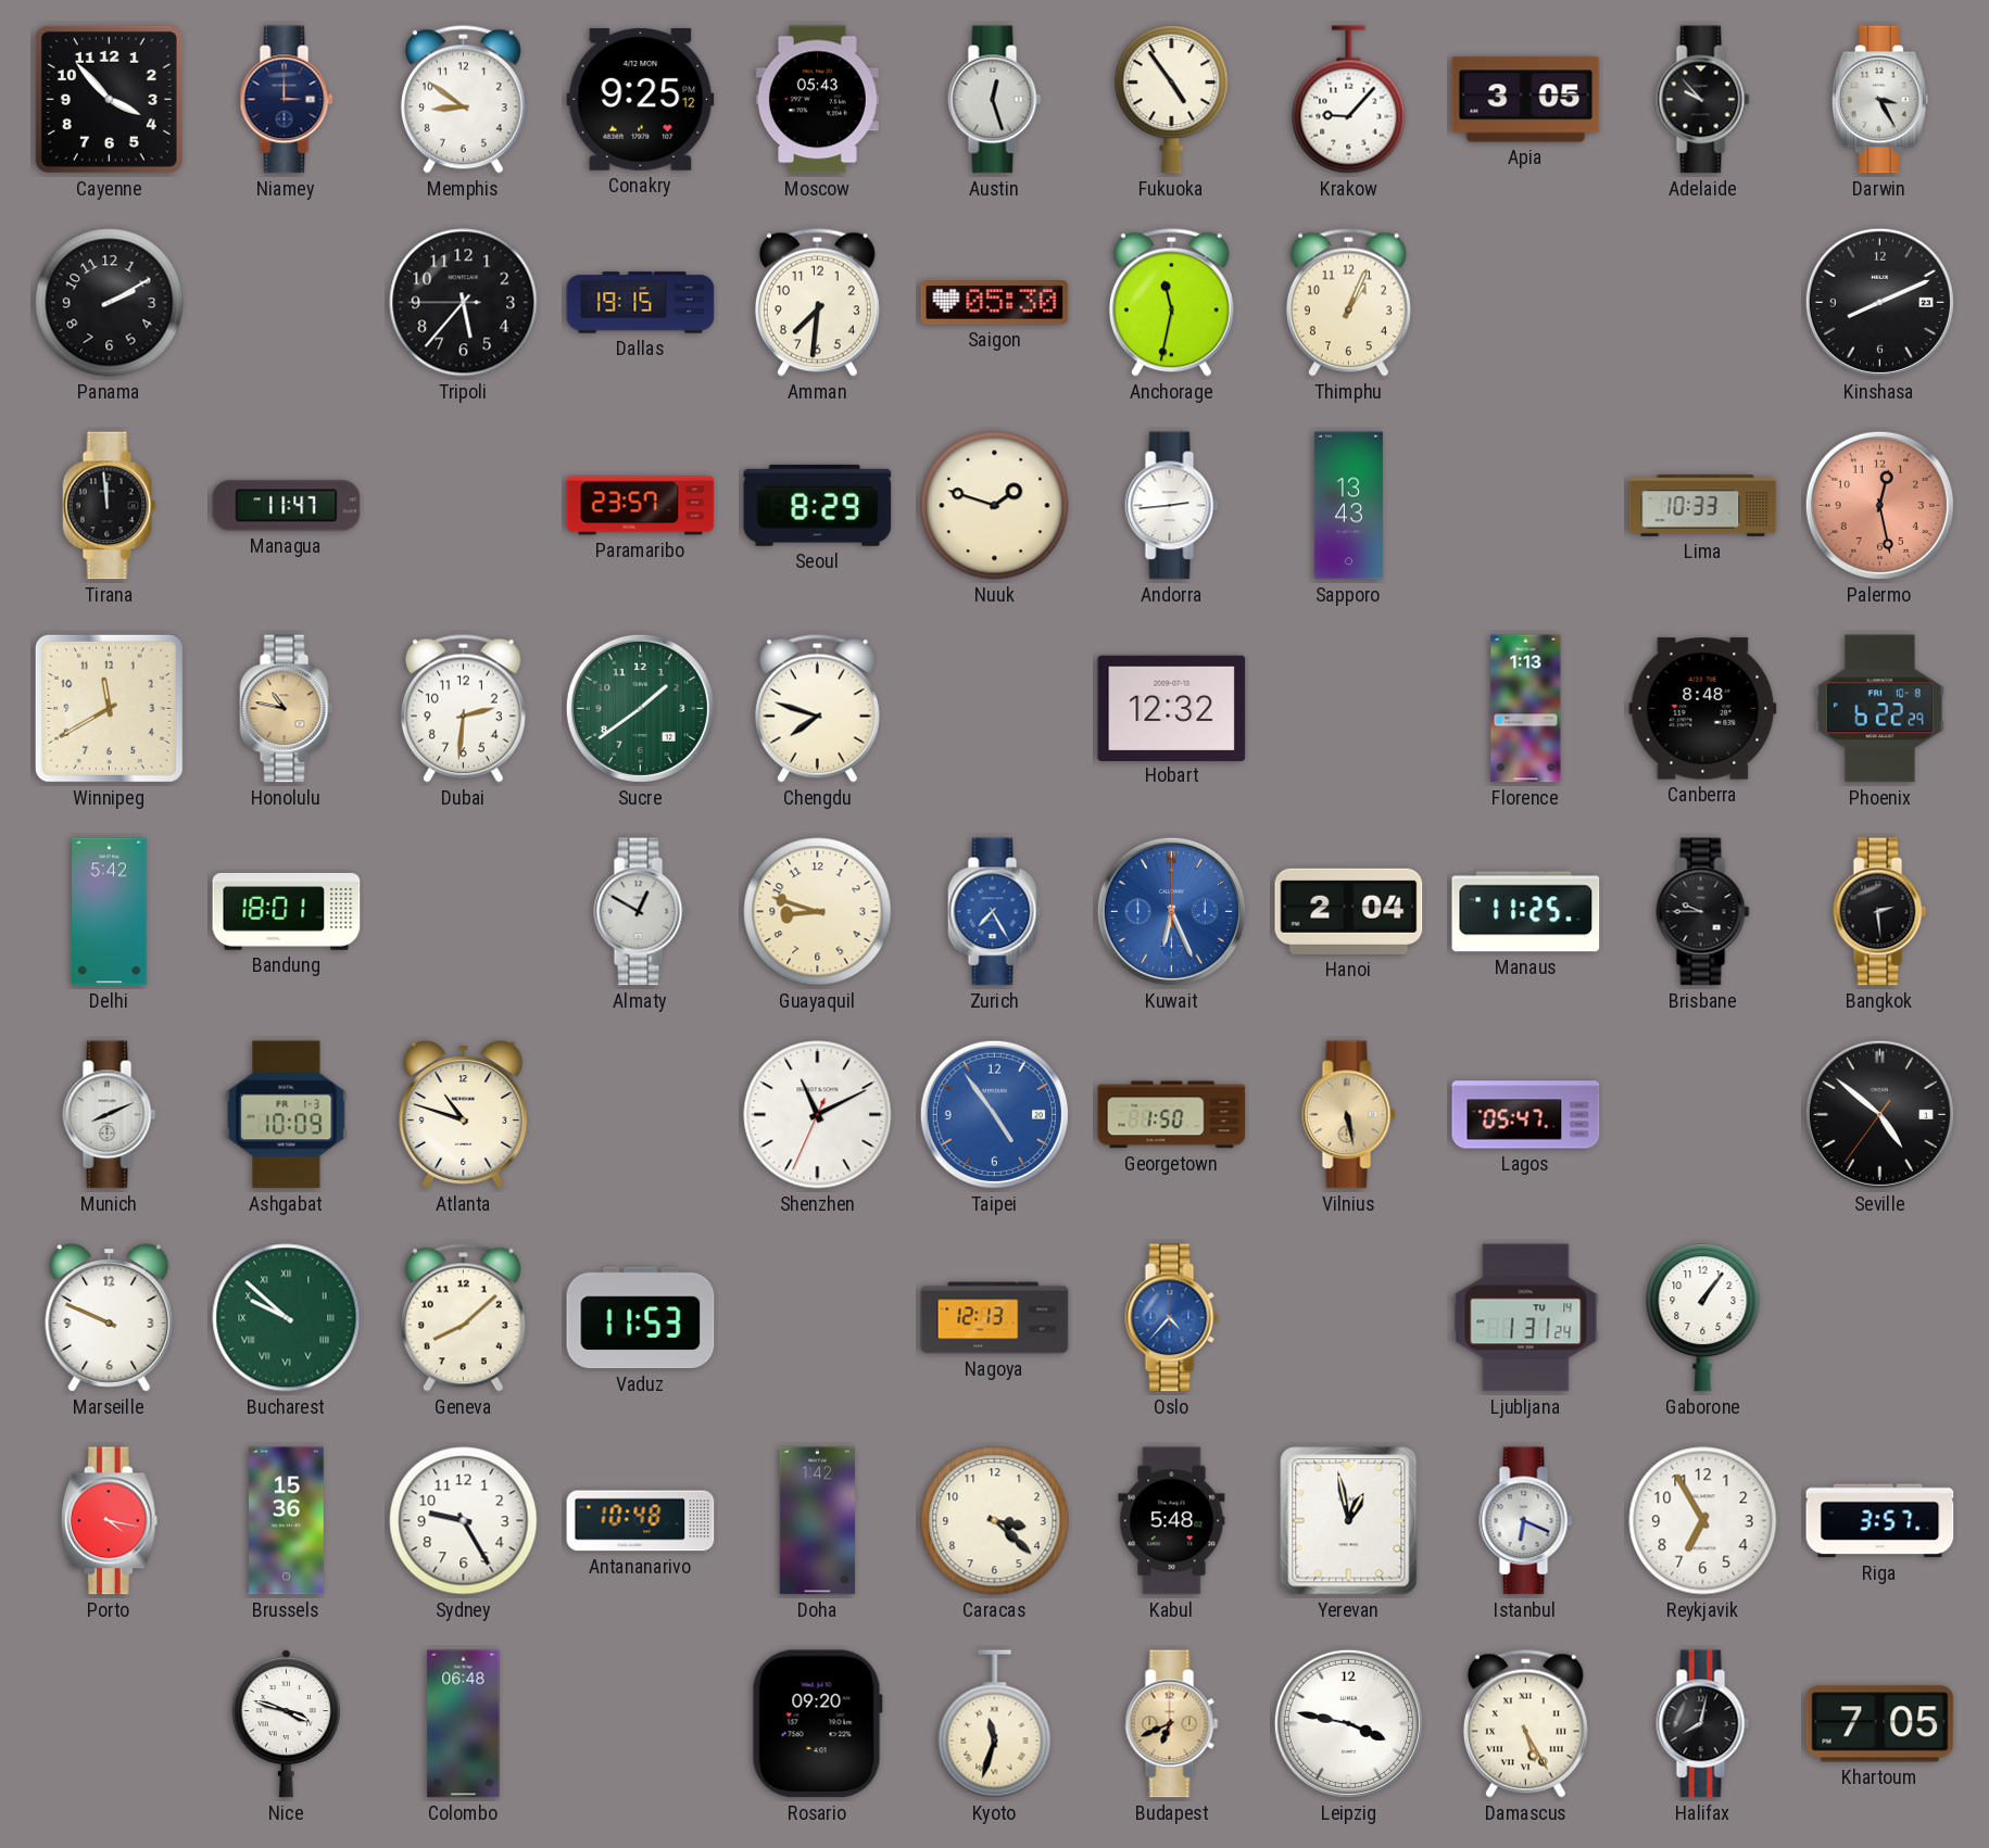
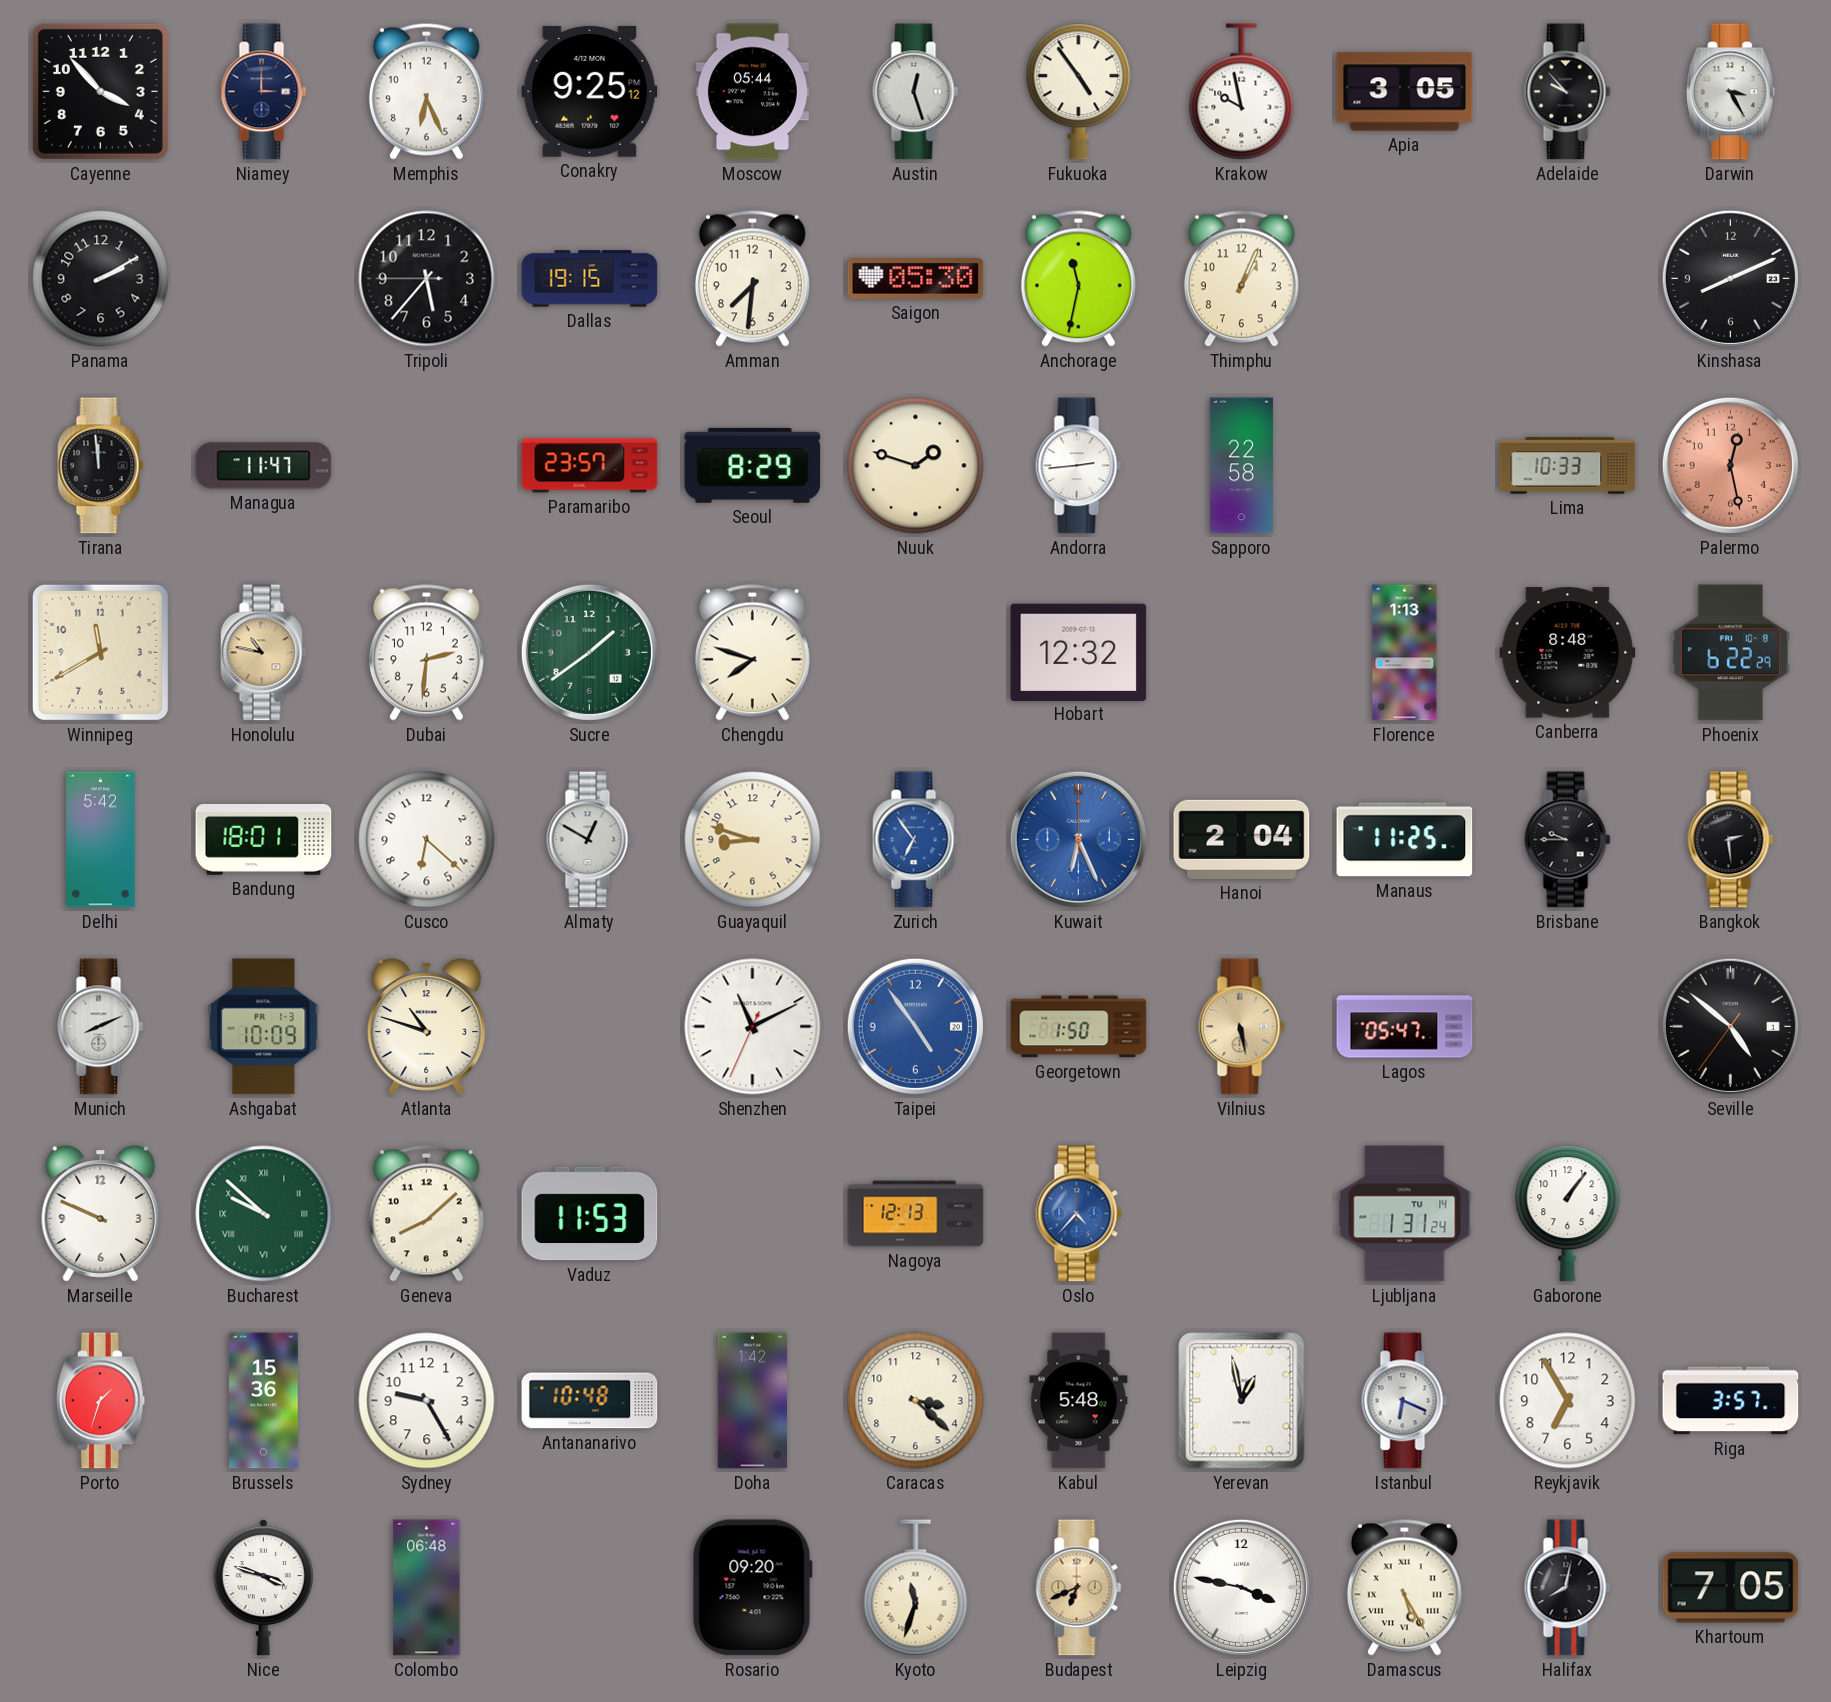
Memphis: 8:51 -> 6:26
Moscow: 05:43 -> 05:44
Krakow: 9:07 -> 9:58
Sapporo: 13:43 -> 22:58
Cusco: none -> 6:22
Zurich: 7:25 -> 6:54
Porto: 4:17 -> 1:33
